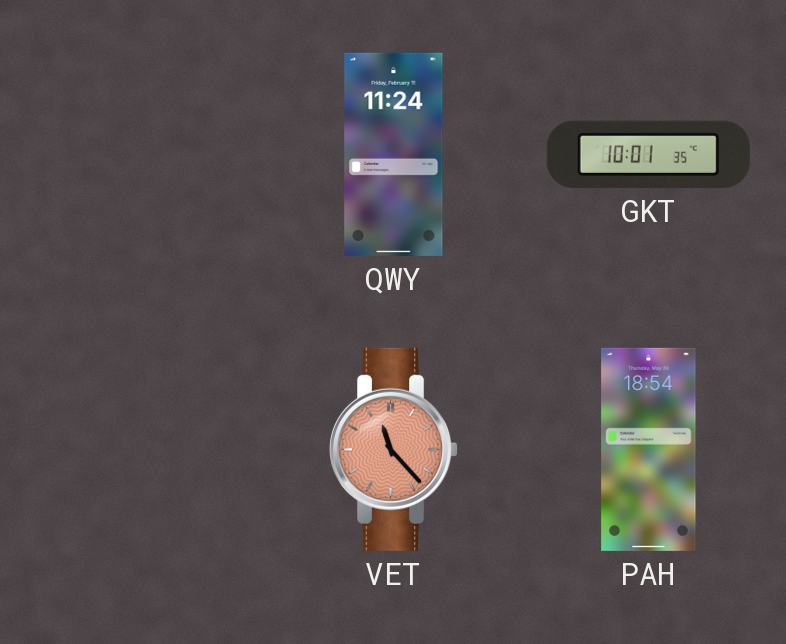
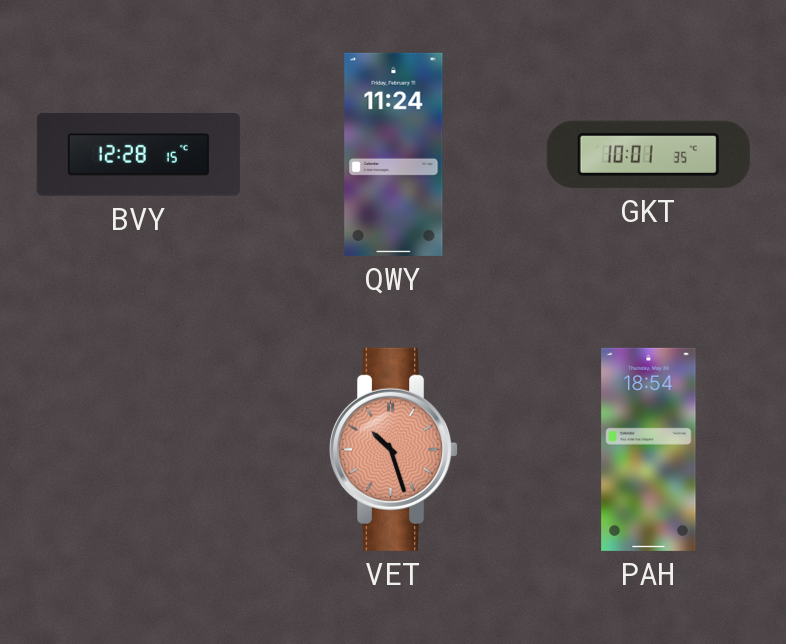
BVY: none -> 12:28
VET: 11:23 -> 10:27
